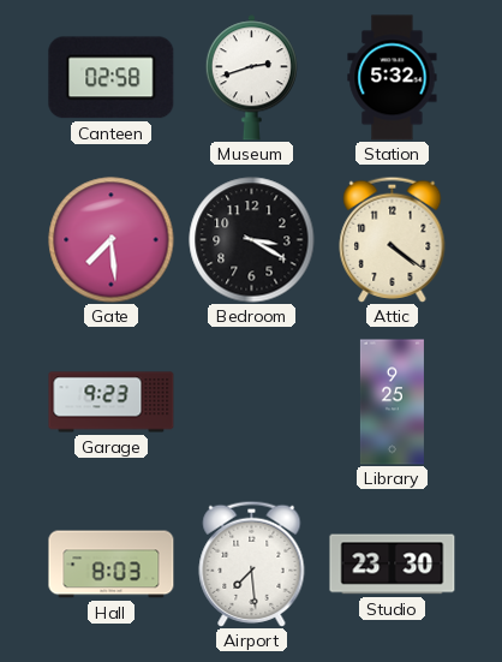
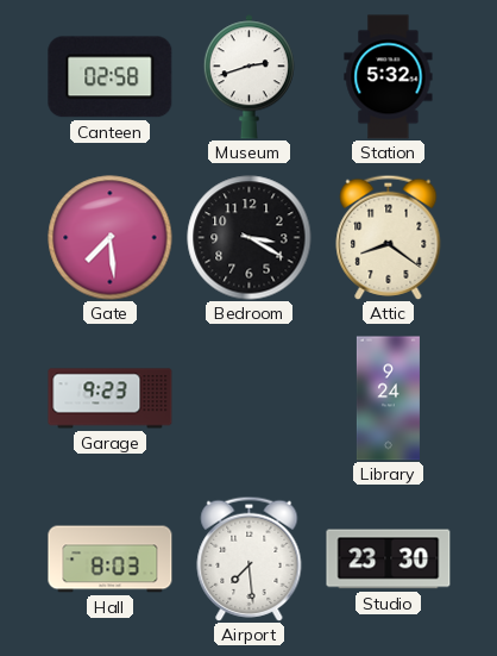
Attic: 4:21 -> 8:21
Library: 9:25 -> 9:24
